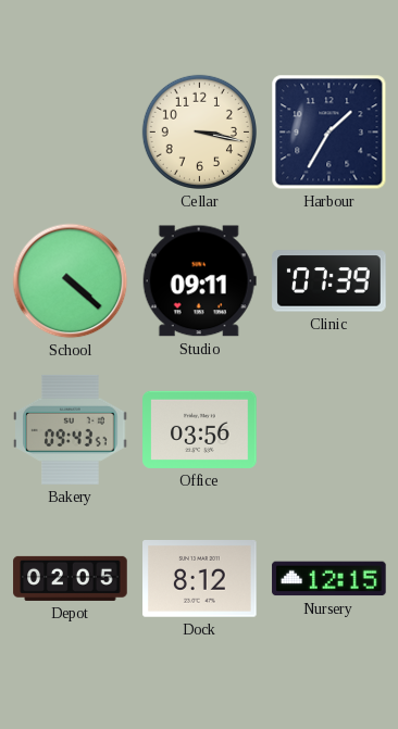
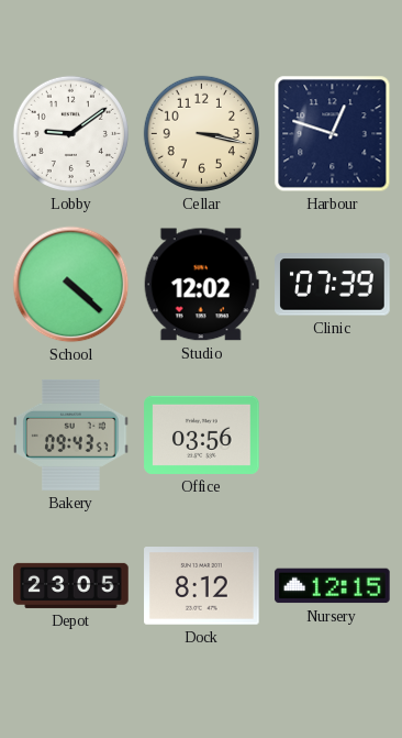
Lobby: none -> 9:09
Harbour: 1:35 -> 12:48
Studio: 09:11 -> 12:02
Depot: 02:05 -> 23:05
